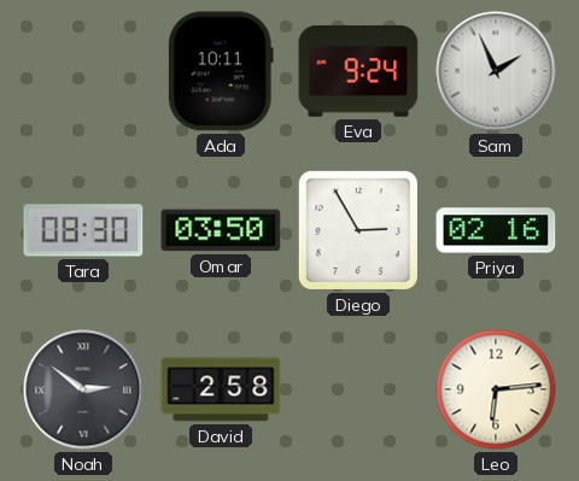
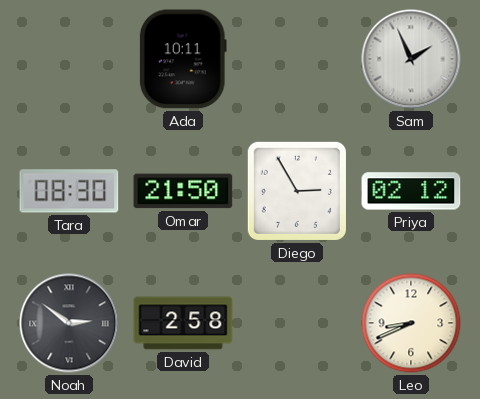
Eva: 9:24 -> none
Omar: 03:50 -> 21:50
Priya: 02:16 -> 02:12
Leo: 6:14 -> 8:41
